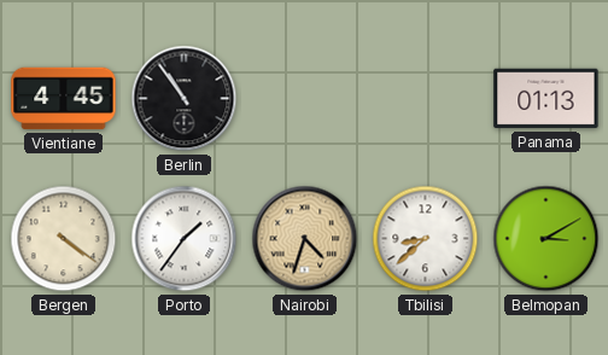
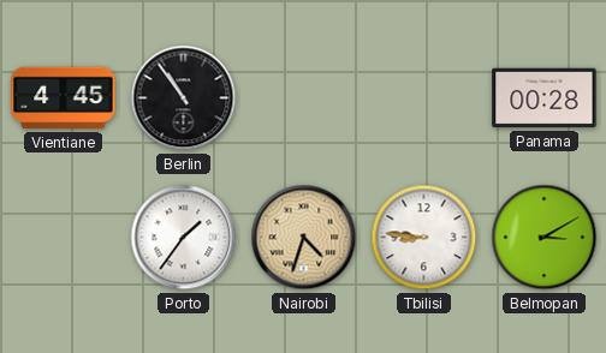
Panama: 01:13 -> 00:28
Bergen: 4:21 -> none
Tbilisi: 8:38 -> 8:46
